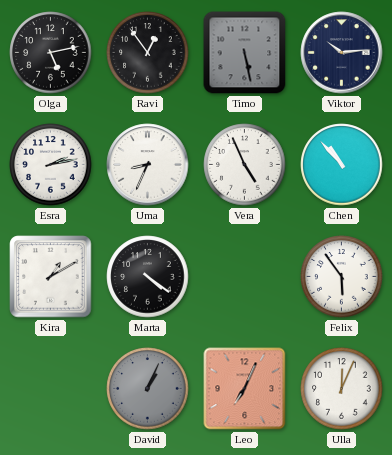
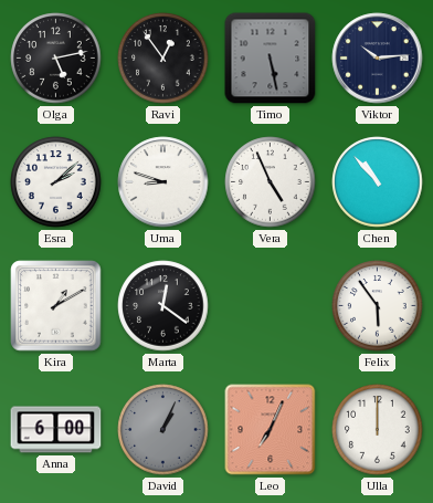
Esra: 2:13 -> 2:08
Uma: 8:34 -> 8:48
Marta: 4:21 -> 12:21
Anna: none -> 6:00
Ulla: 12:04 -> 12:00
